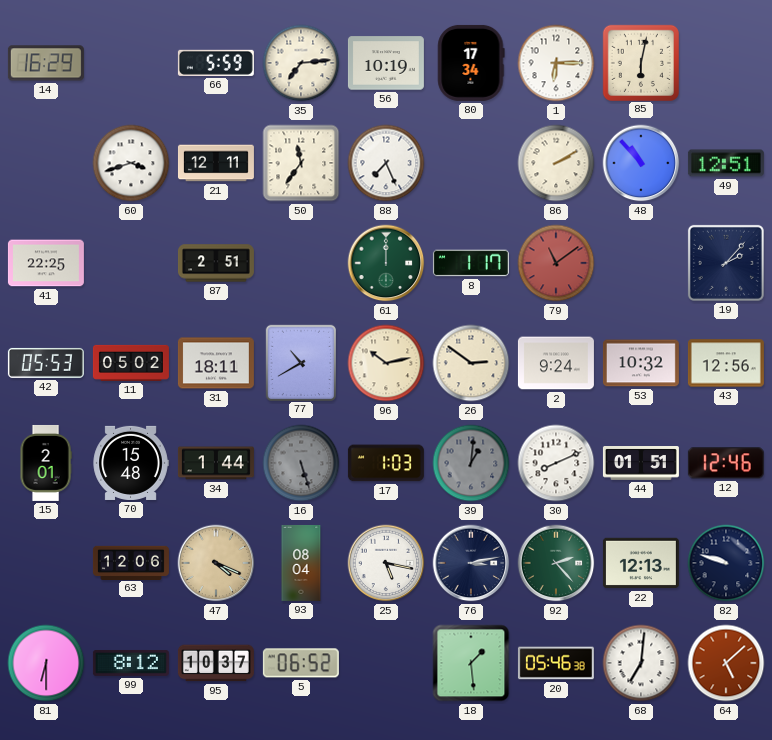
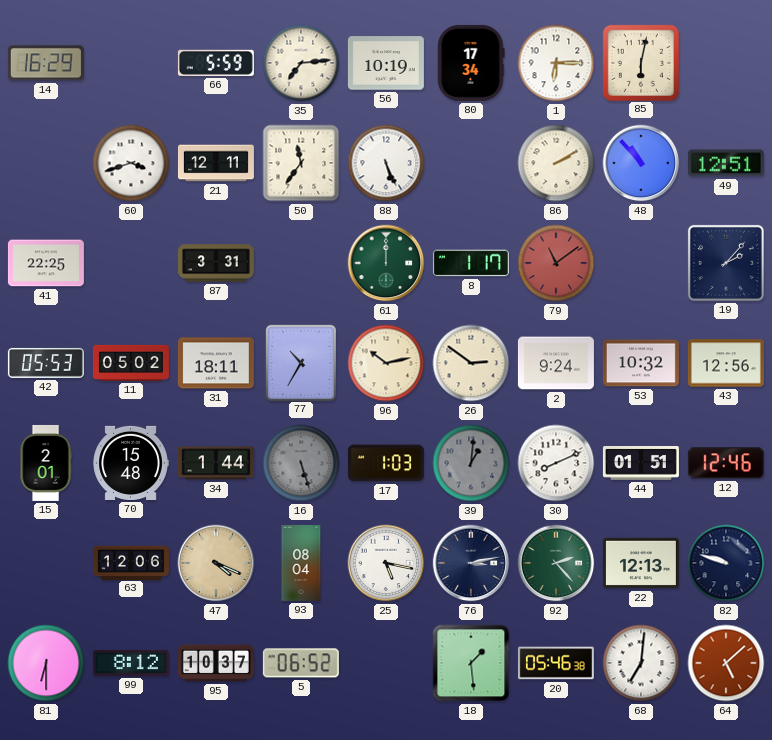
88: 7:26 -> 5:26
87: 2:51 -> 3:31
77: 10:40 -> 10:35
